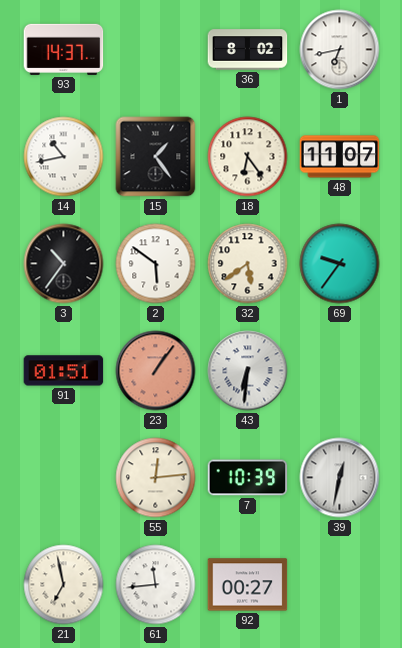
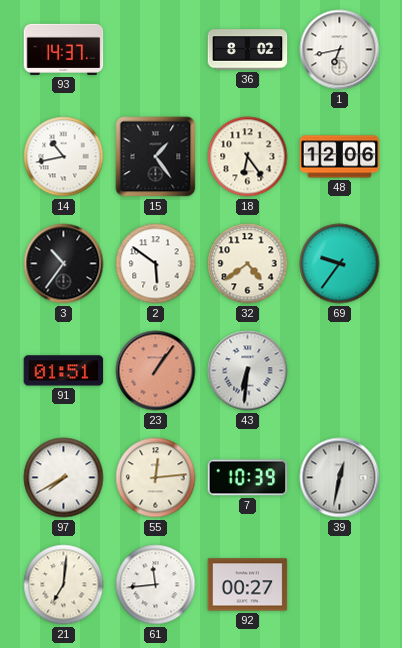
48: 11:07 -> 12:06
32: 5:39 -> 4:39
97: none -> 7:40
21: 6:58 -> 7:01
